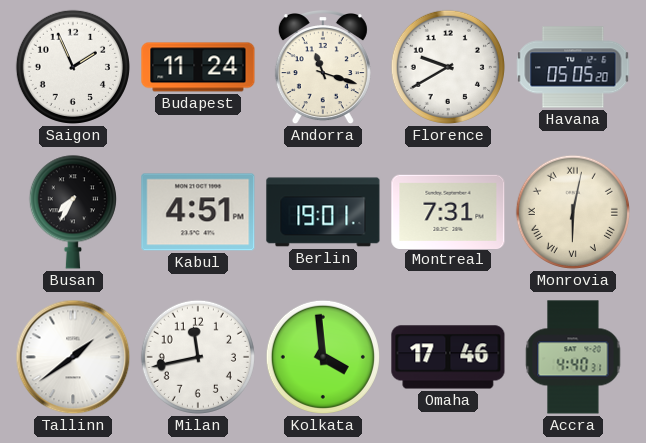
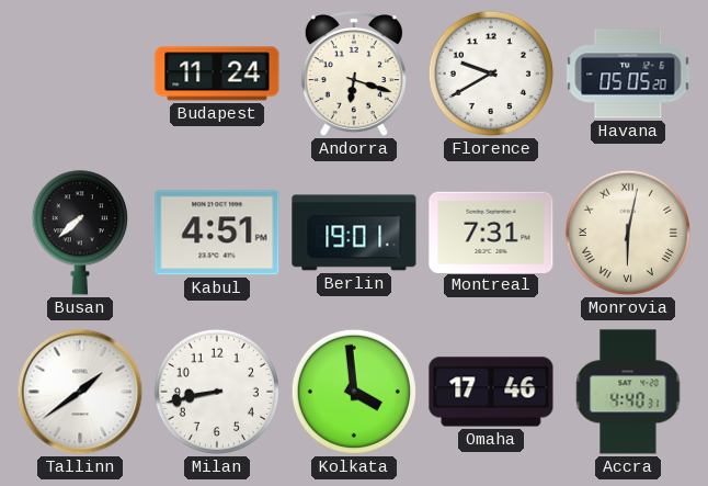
Saigon: 1:56 -> none
Andorra: 11:18 -> 6:18
Busan: 7:35 -> 7:38
Milan: 11:43 -> 8:43
